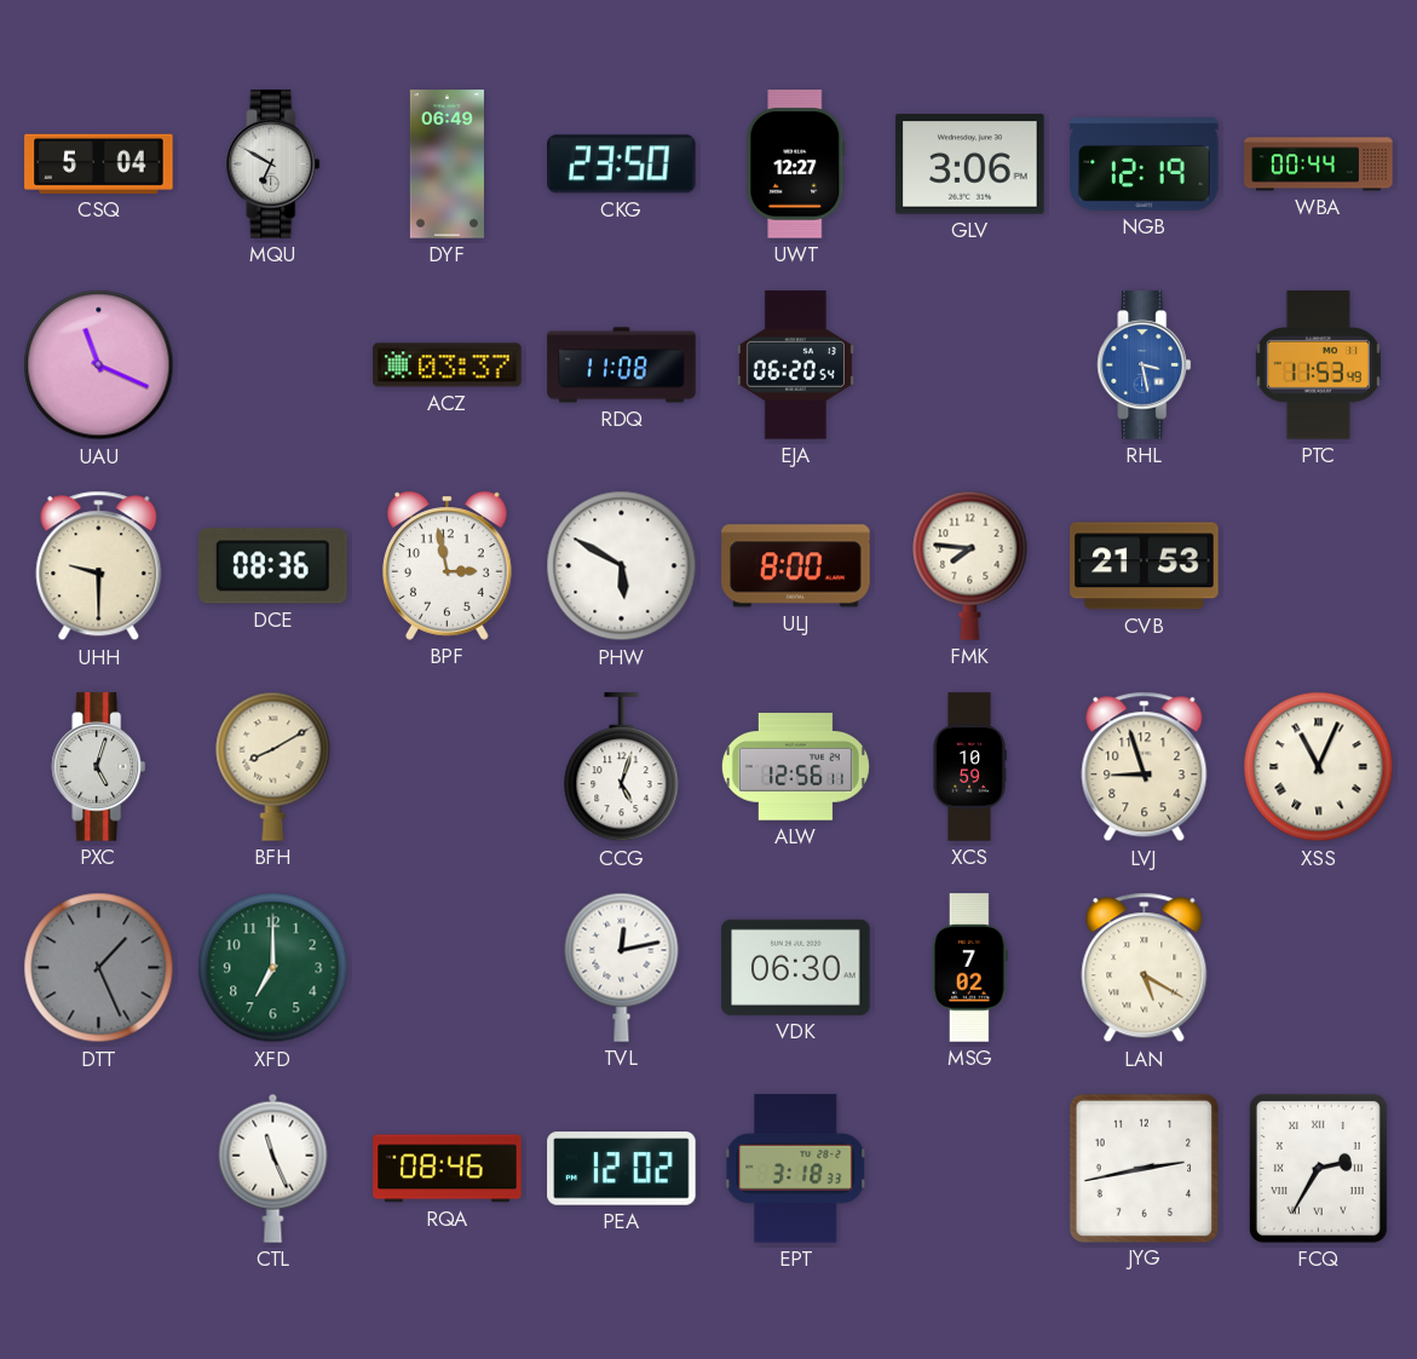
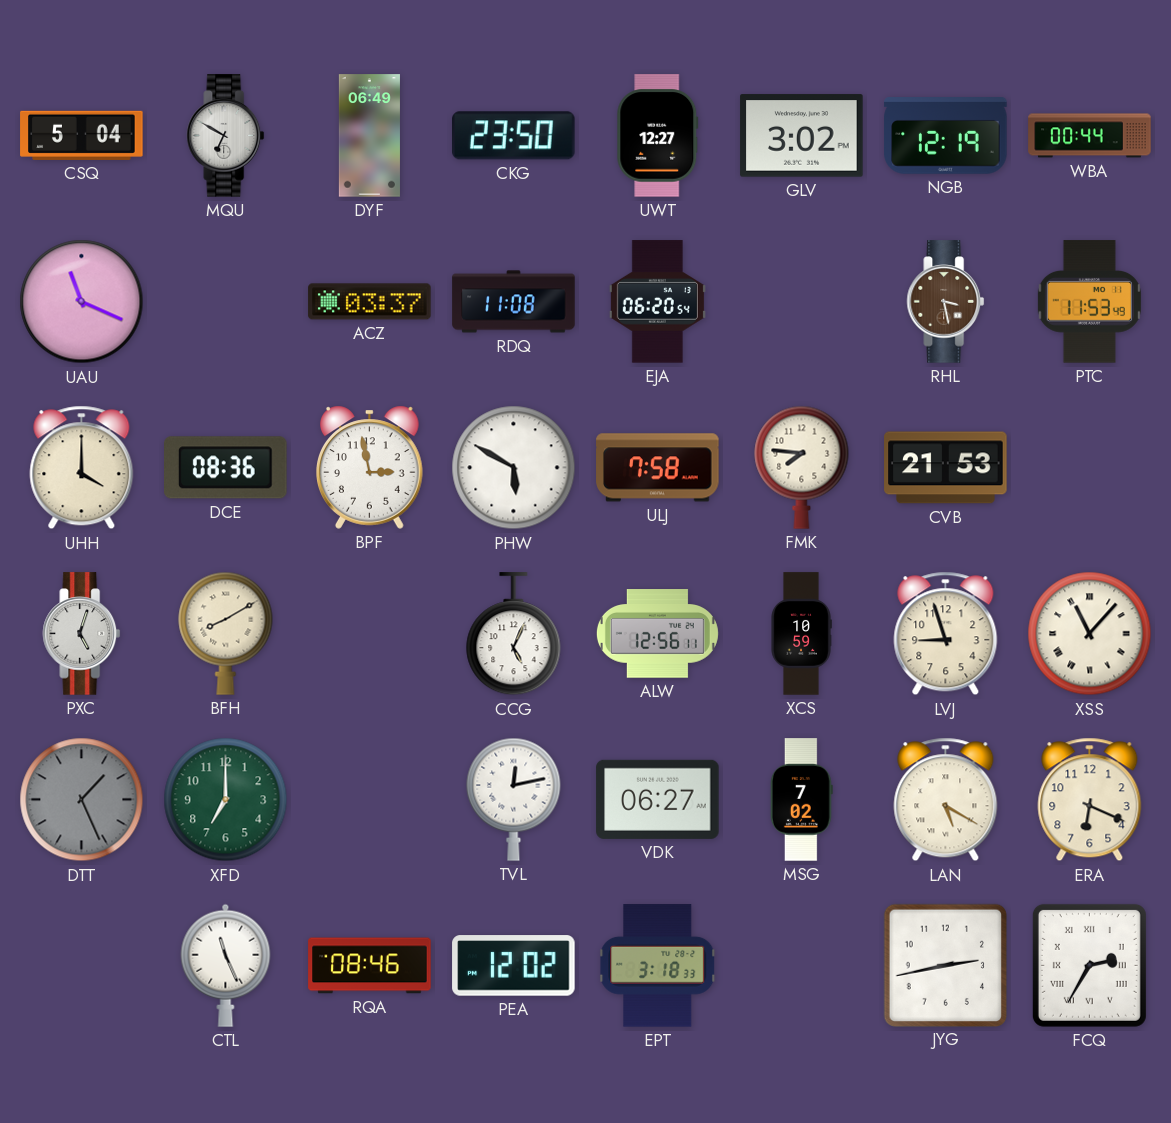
GLV: 3:06 -> 3:02
RHL dial: blue -> brown
UHH: 9:30 -> 4:00
ULJ: 8:00 -> 7:58
CCG: 5:03 -> 5:04
XSS: 11:04 -> 11:07
VDK: 06:30 -> 06:27
ERA: none -> 6:19
